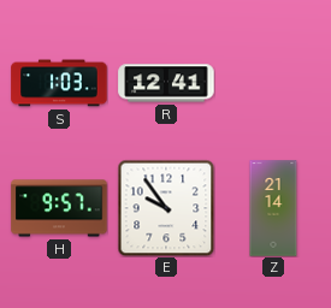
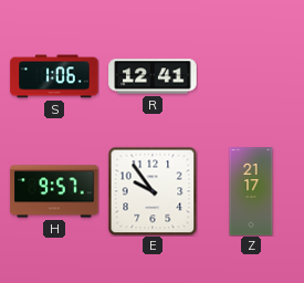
S: 1:03 -> 1:06
Z: 21:14 -> 21:17
